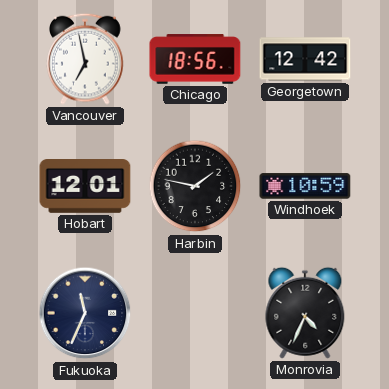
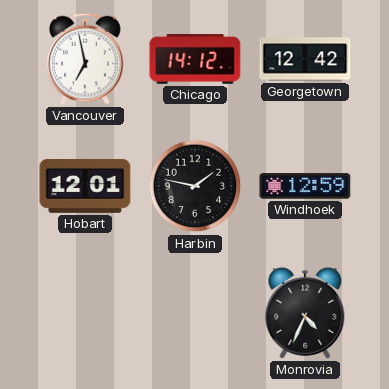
Chicago: 18:56 -> 14:12
Windhoek: 10:59 -> 12:59
Fukuoka: 11:34 -> none
